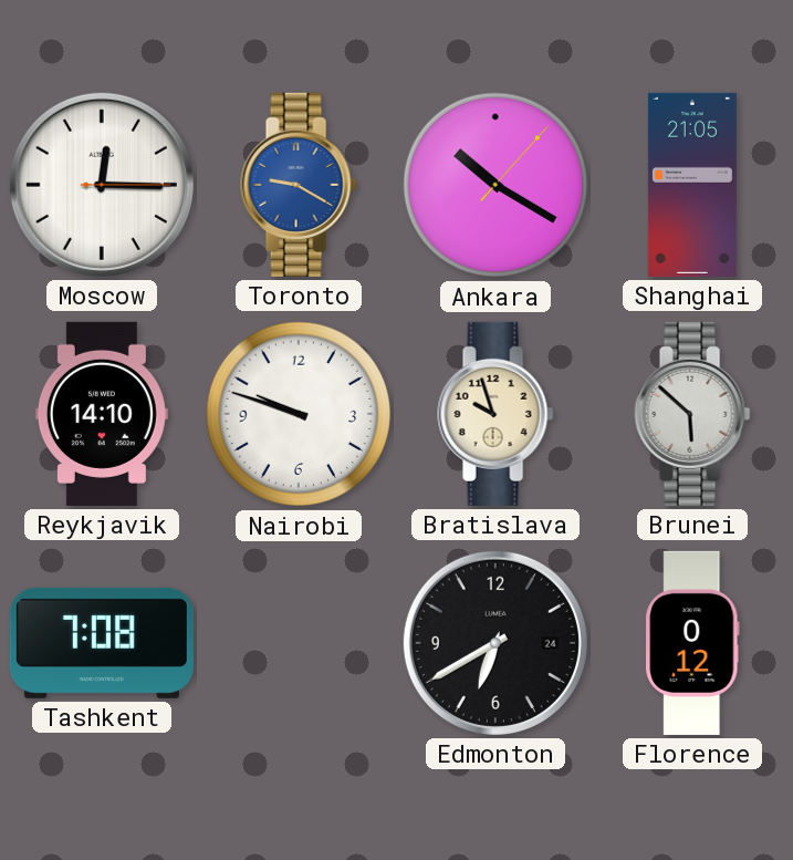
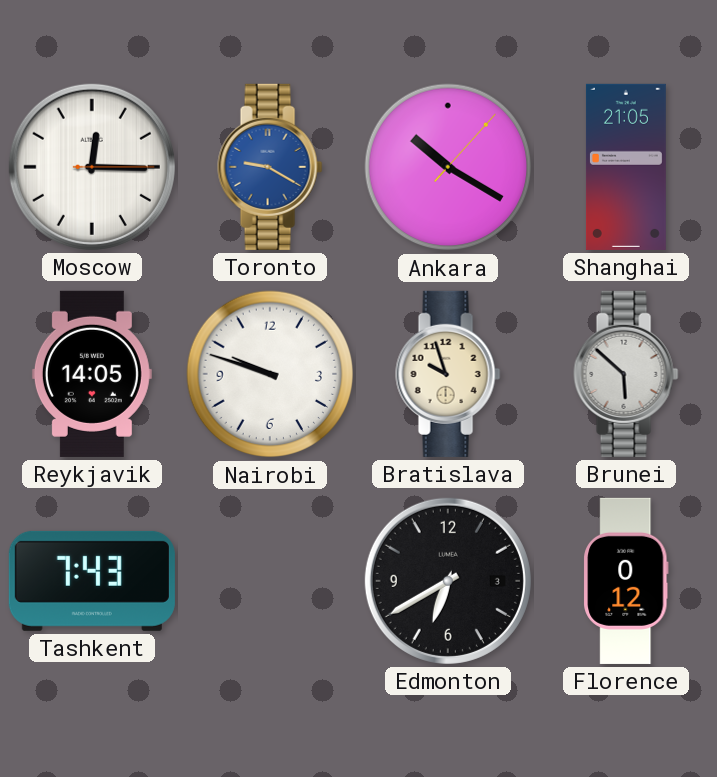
Reykjavik: 14:10 -> 14:05
Tashkent: 7:08 -> 7:43
Edmonton date: 24 -> 3
